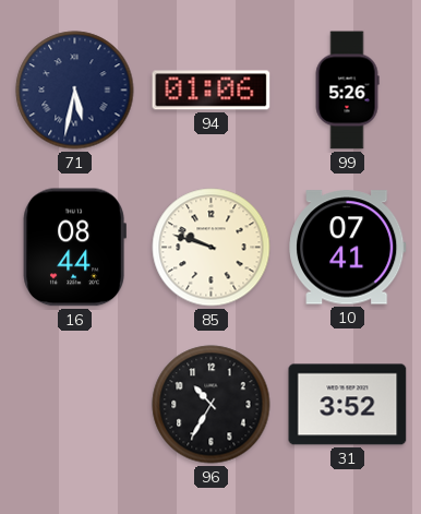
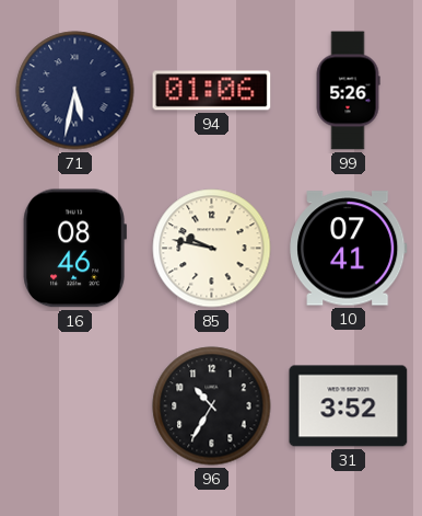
16: 08:44 -> 08:46
85: 9:48 -> 9:47
